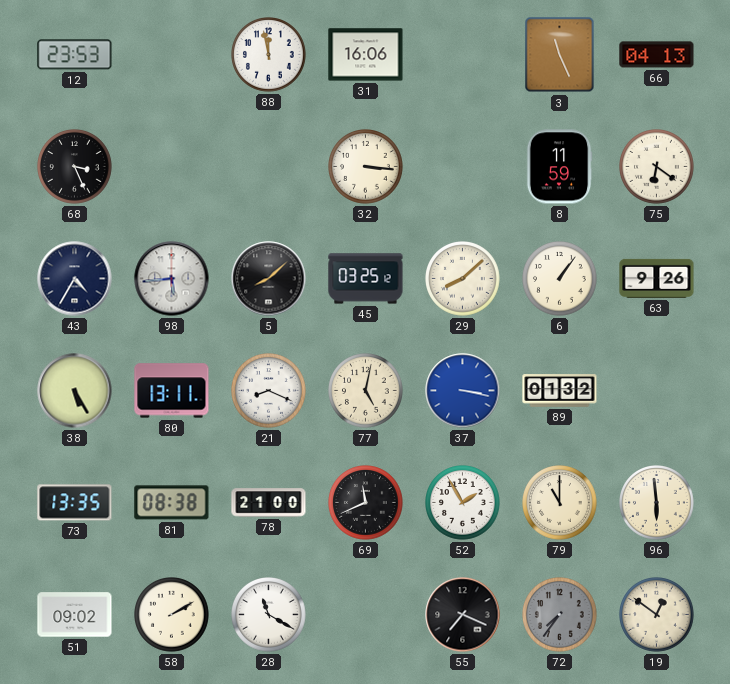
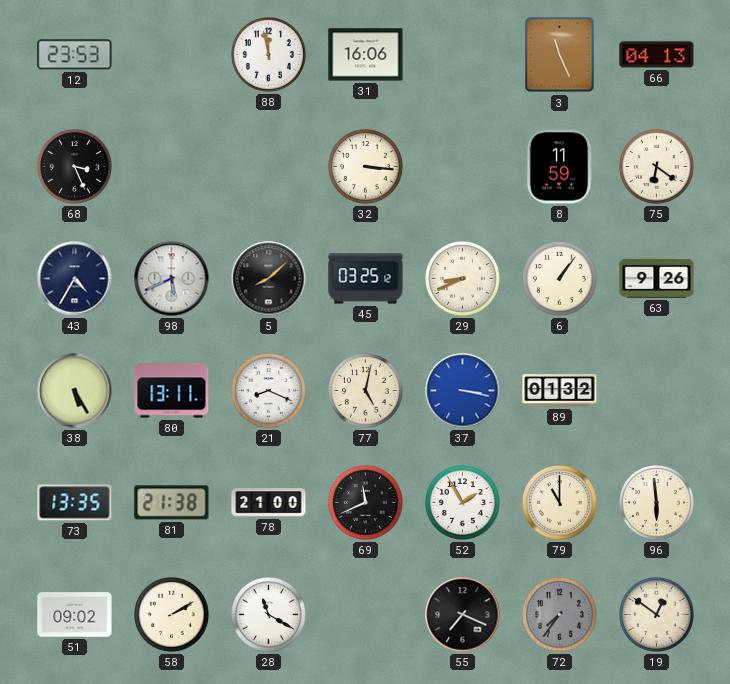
98: 5:44 -> 5:41
29: 8:08 -> 8:41
81: 08:38 -> 21:38
